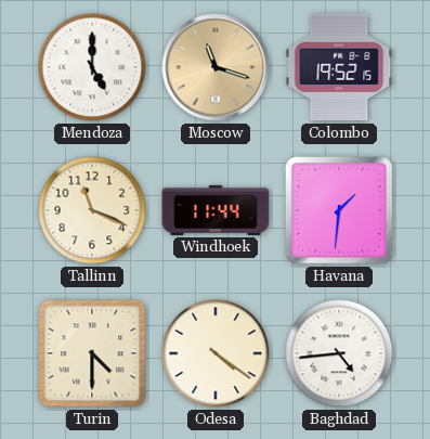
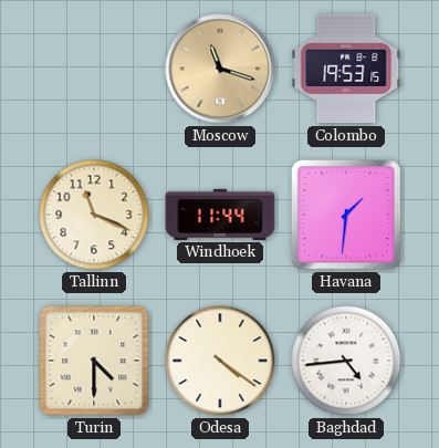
Mendoza: 5:00 -> none
Colombo: 19:52 -> 19:53
